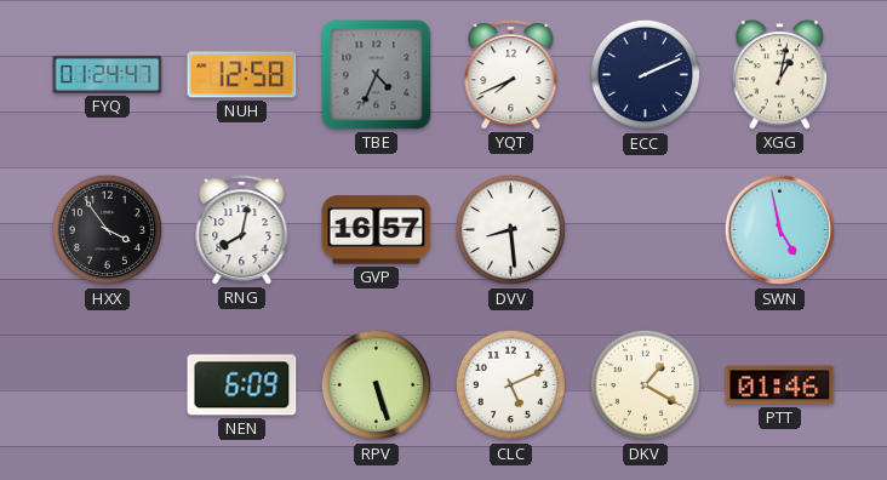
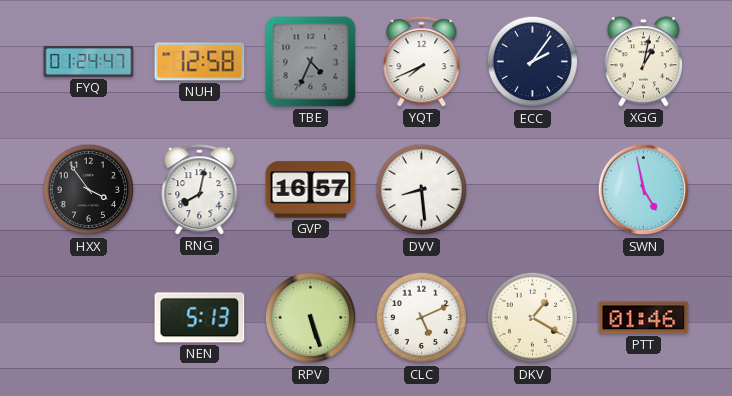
ECC: 2:11 -> 2:06
NEN: 6:09 -> 5:13
